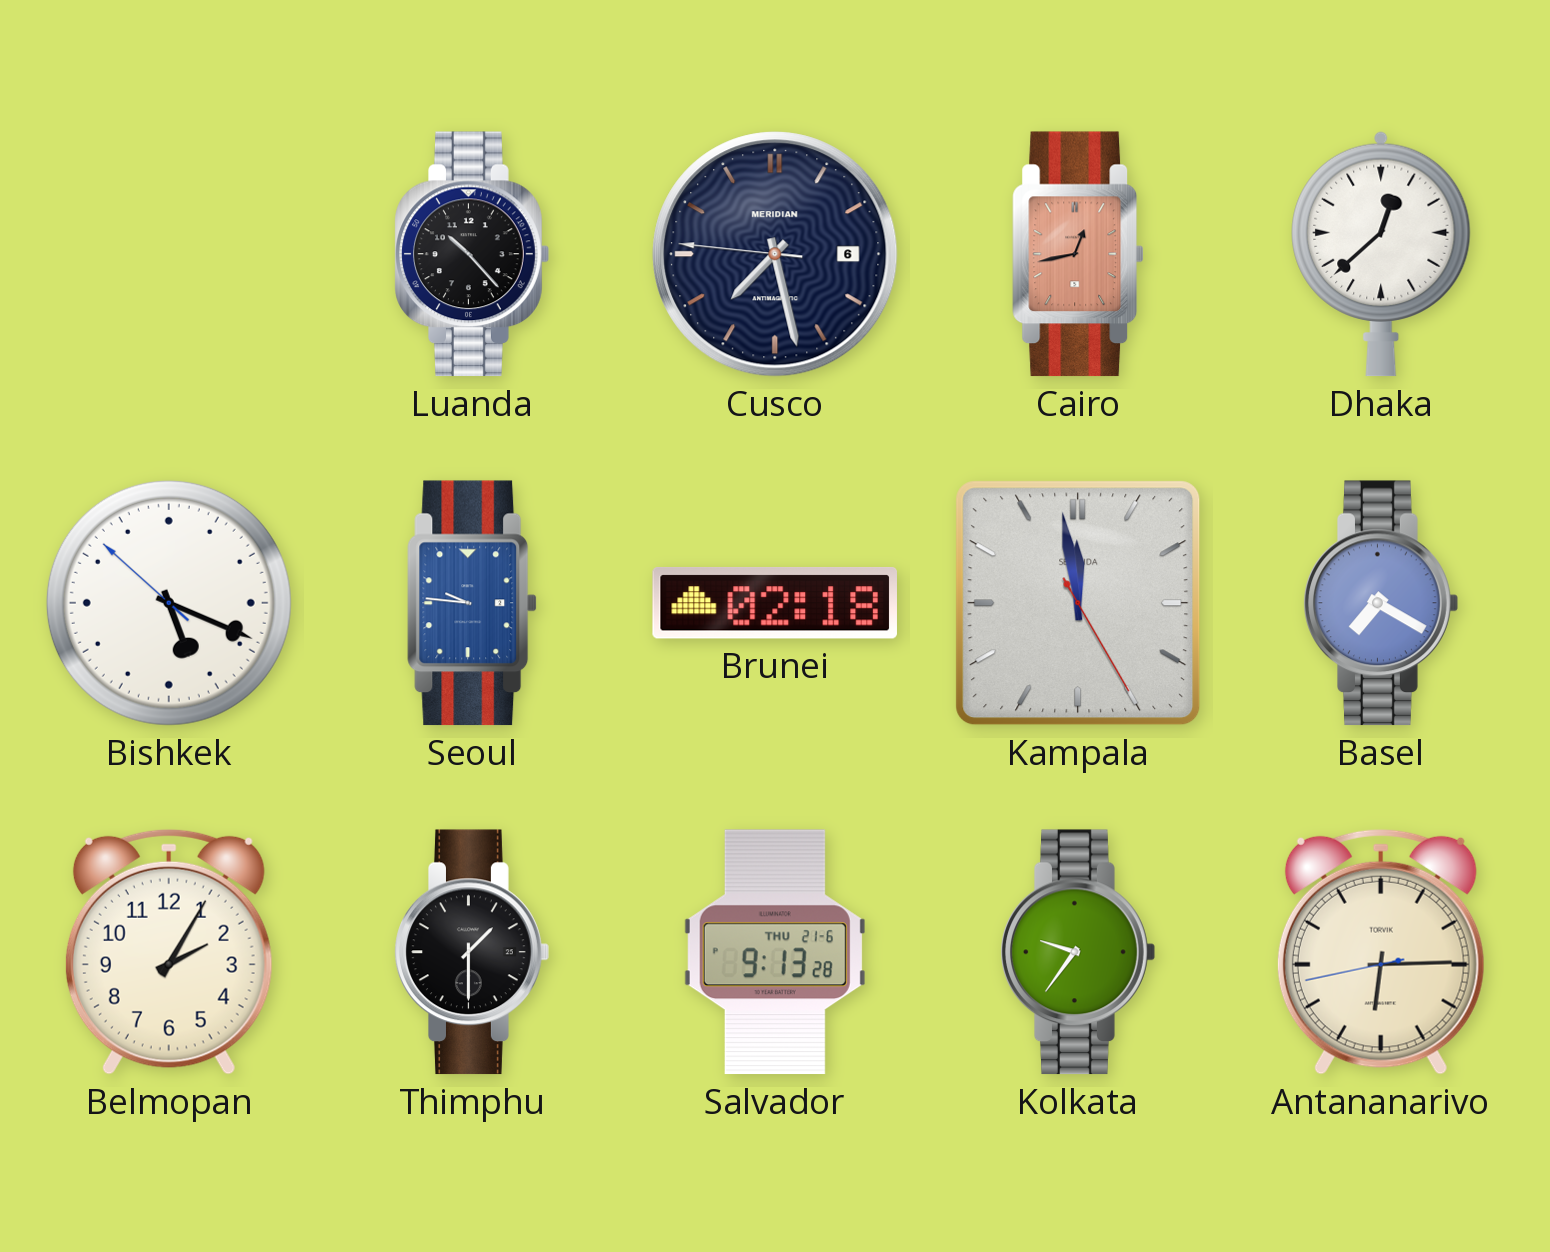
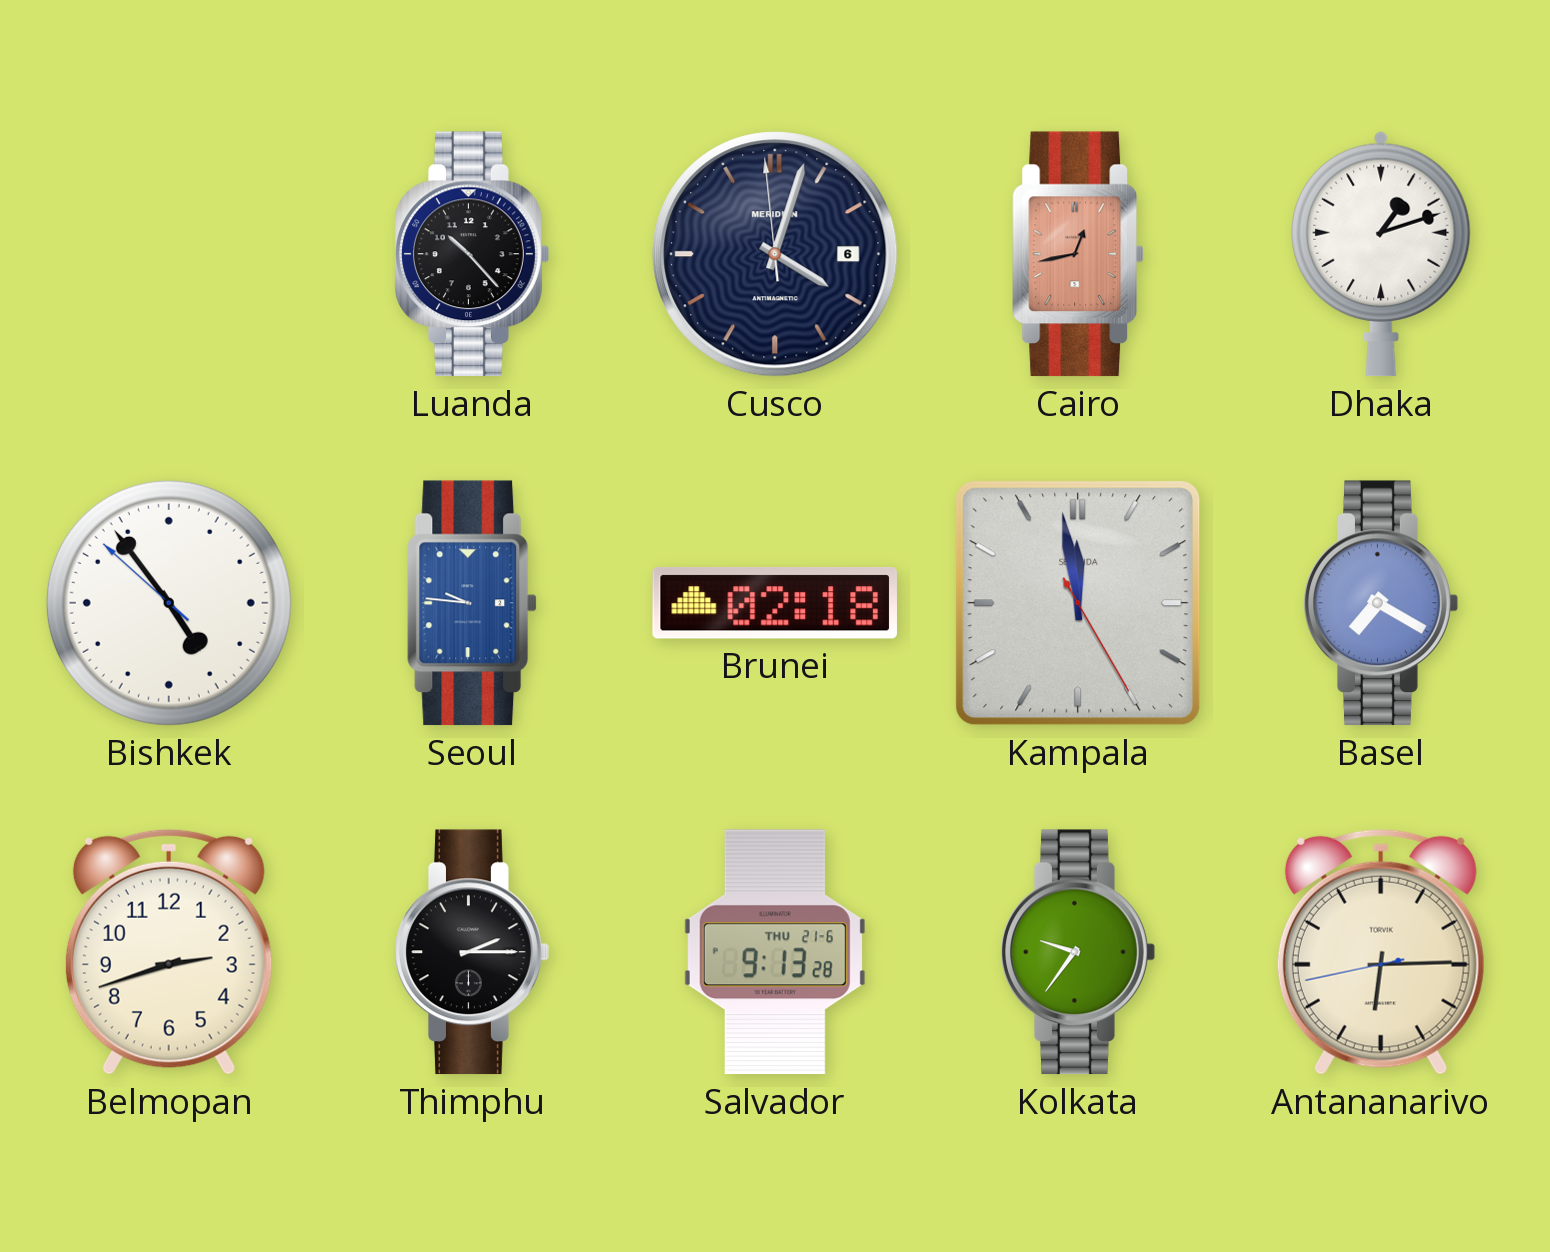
Cusco: 7:27 -> 4:02
Dhaka: 12:38 -> 1:12
Bishkek: 5:18 -> 4:53
Belmopan: 2:05 -> 2:42
Thimphu: 1:30 -> 2:15
